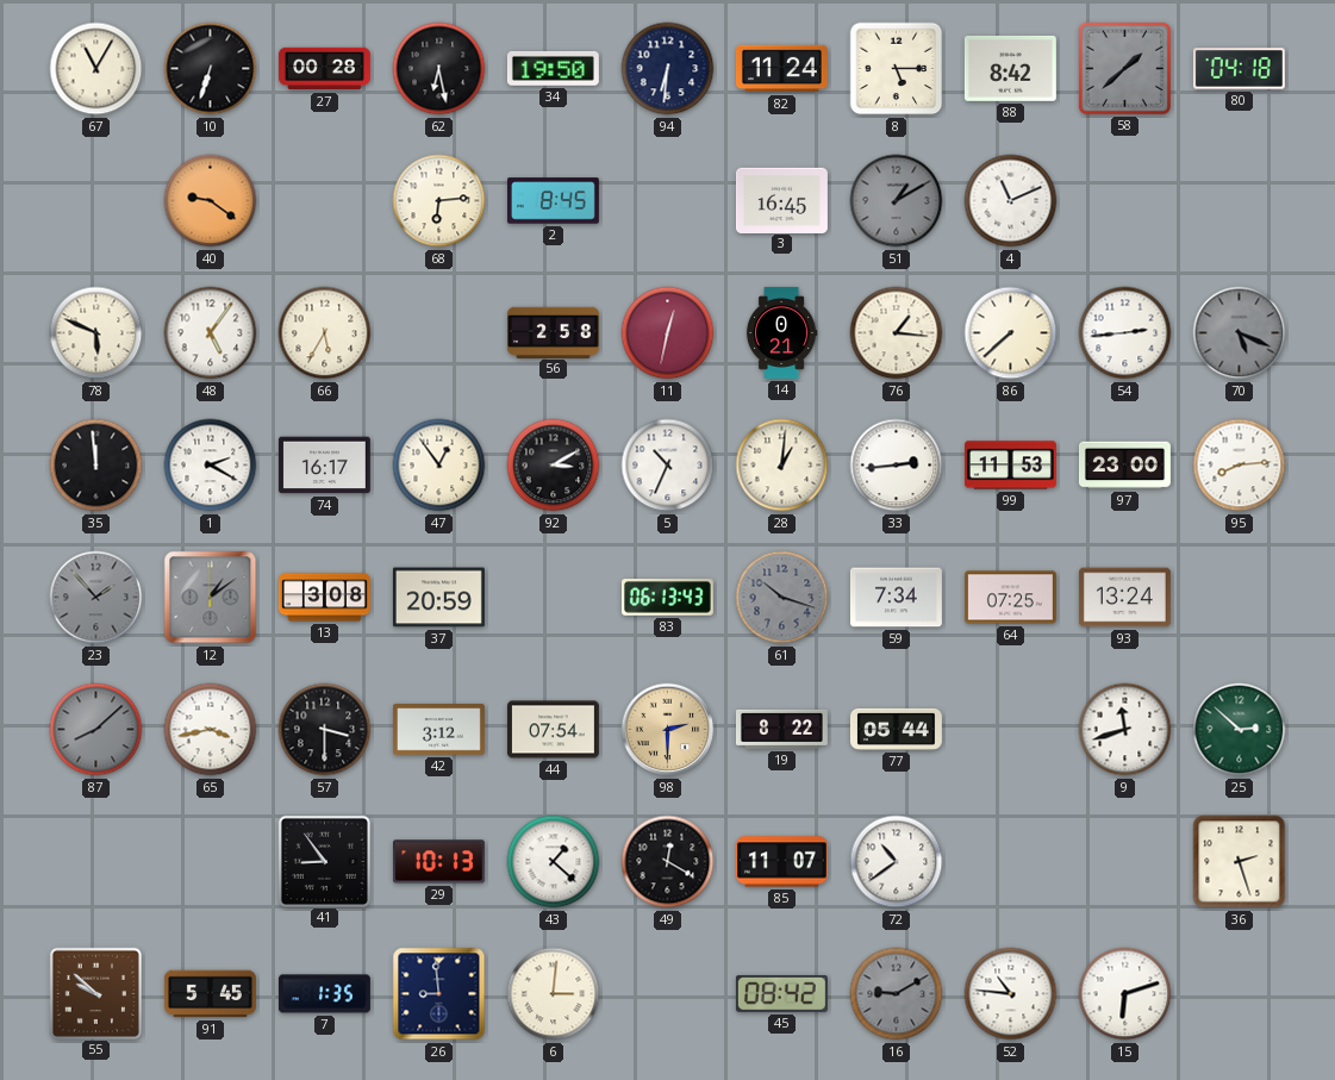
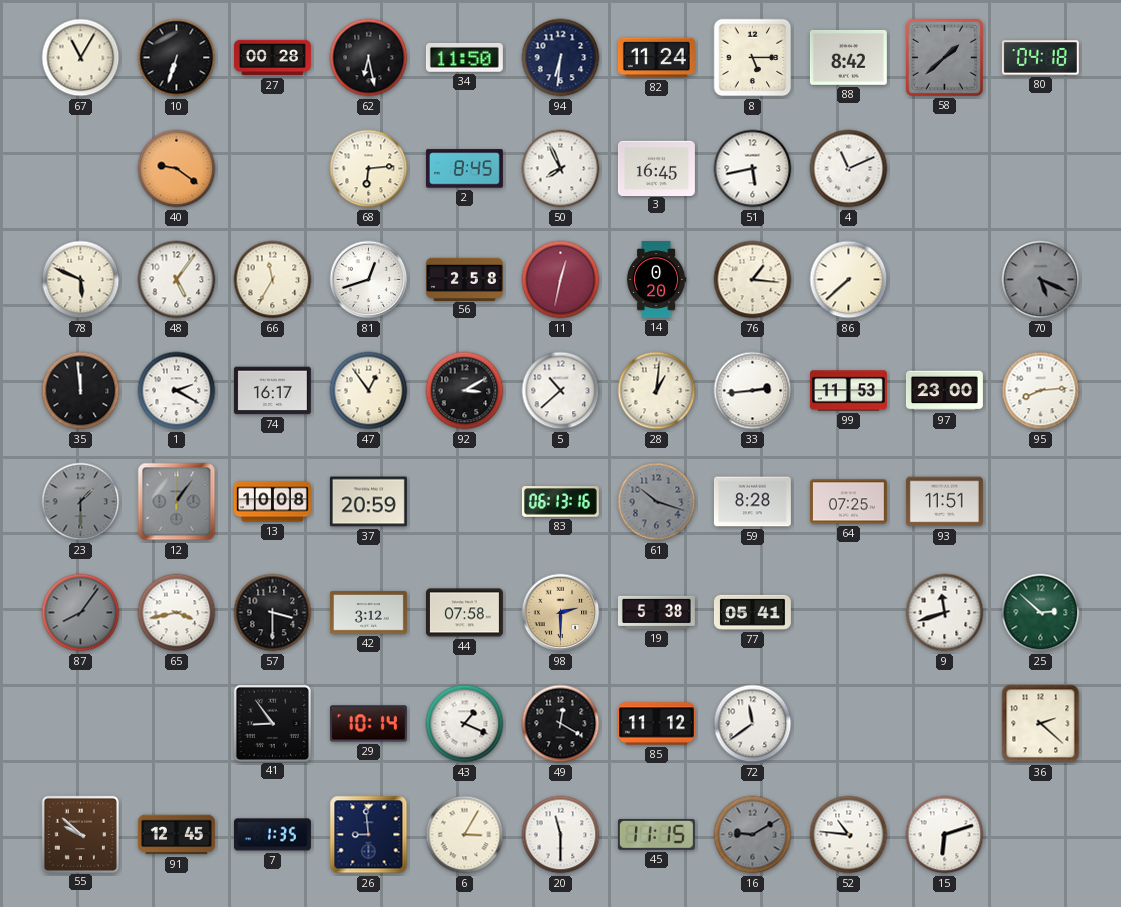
34: 19:50 -> 11:50
50: none -> 7:56
51: 1:10 -> 5:43
51 dial: grey -> white
66: 5:35 -> 11:35
81: none -> 12:42
14: 0:21 -> 0:20
54: 2:44 -> none
5: 10:34 -> 10:38
23: 1:53 -> 1:30
12: 1:09 -> 1:06
13: 3:08 -> 10:08
83: 06:13:43 -> 06:13:16
59: 7:34 -> 8:28
93: 13:24 -> 11:51
87: 8:08 -> 8:06
44: 07:54 -> 07:58
19: 8:22 -> 5:38
77: 05:44 -> 05:41
29: 10:13 -> 10:14
43: 1:22 -> 1:19
85: 11:07 -> 11:12
72: 10:39 -> 11:39
36: 2:27 -> 2:22
91: 5:45 -> 12:45
6: 3:01 -> 3:05
20: none -> 11:30
45: 08:42 -> 11:15
